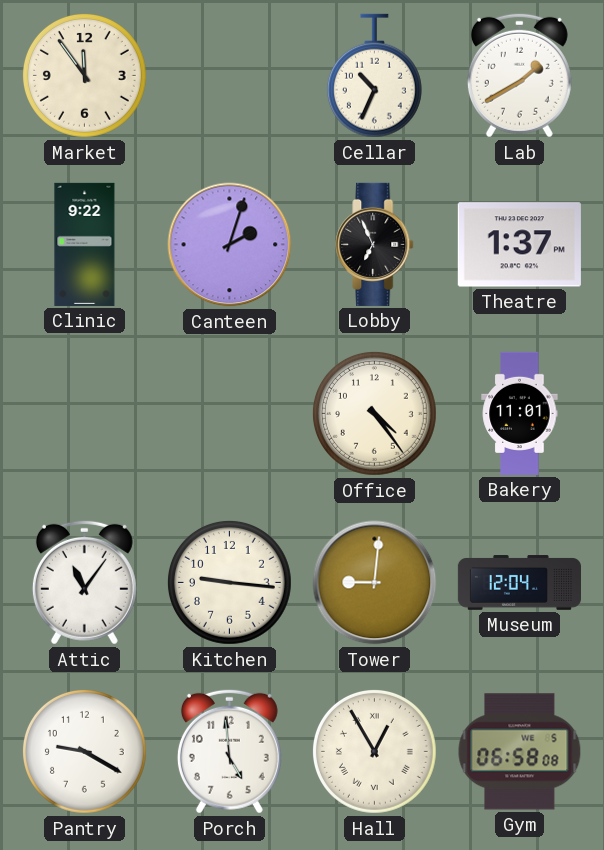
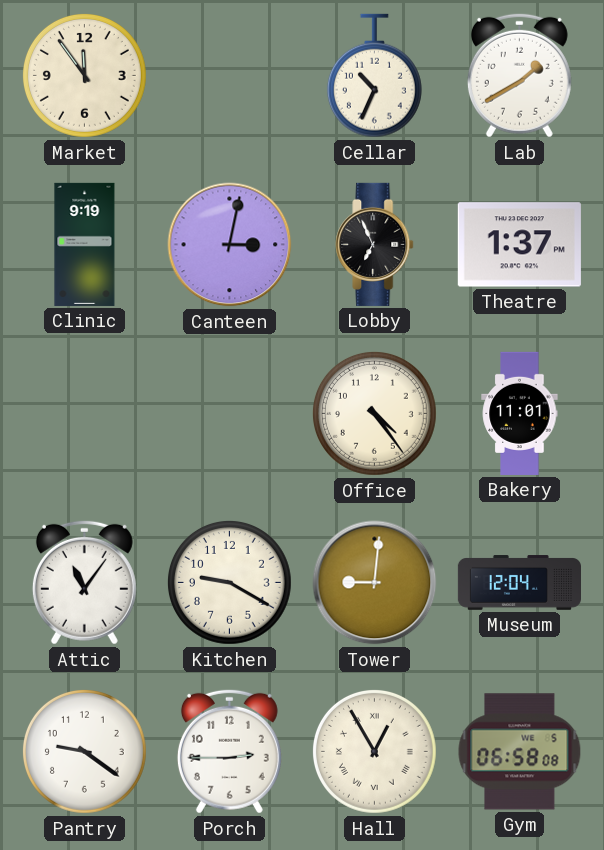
Clinic: 9:22 -> 9:19
Canteen: 2:03 -> 3:02
Kitchen: 9:16 -> 9:20
Pantry: 9:20 -> 9:21
Porch: 4:59 -> 2:45
